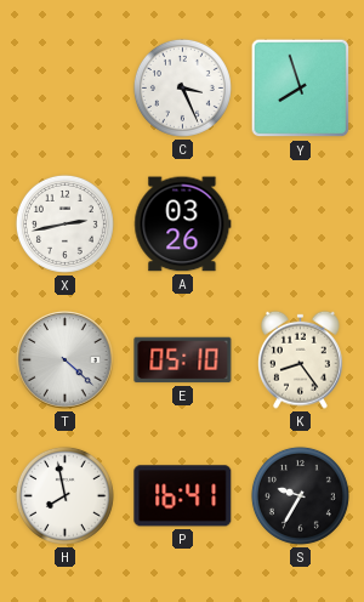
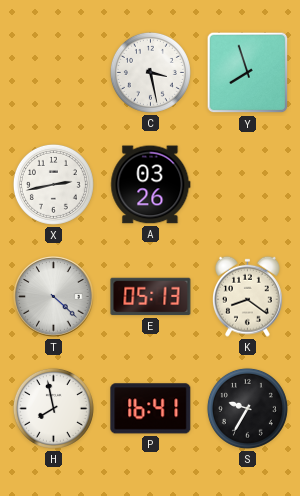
C: 3:26 -> 3:28
E: 05:10 -> 05:13
K: 8:24 -> 8:21
